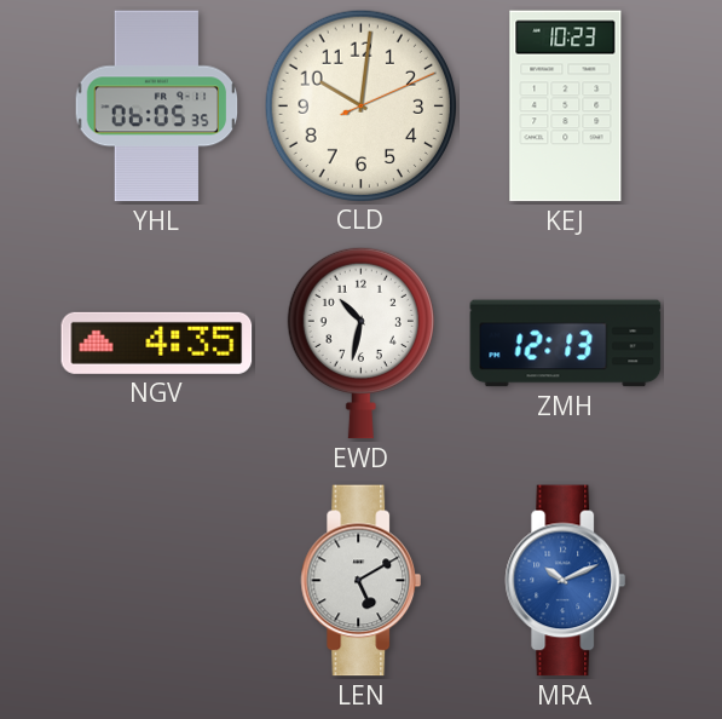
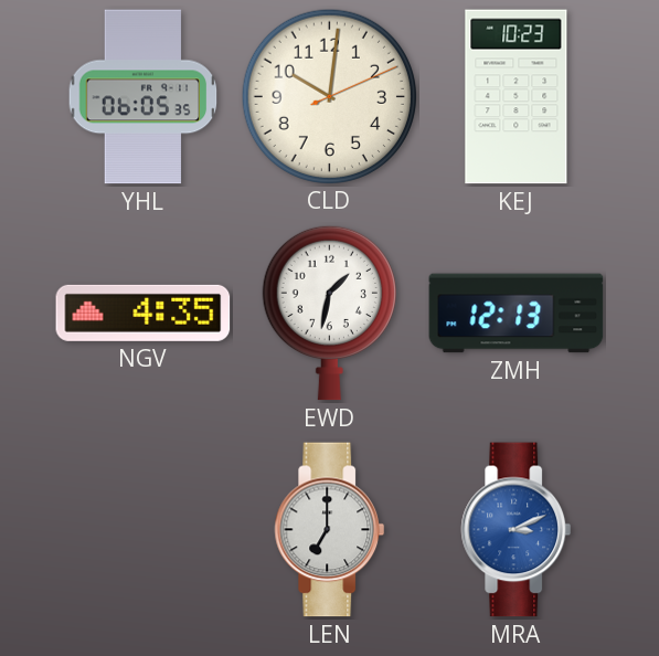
EWD: 10:32 -> 1:32
LEN: 5:10 -> 7:00
MRA: 10:11 -> 3:11
